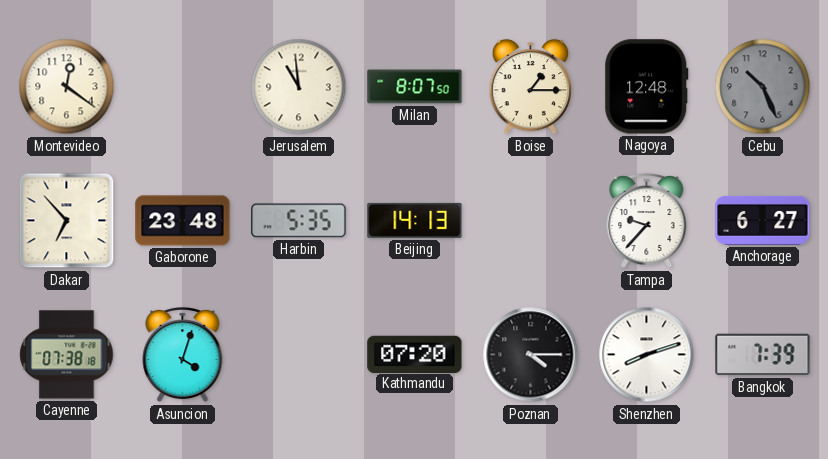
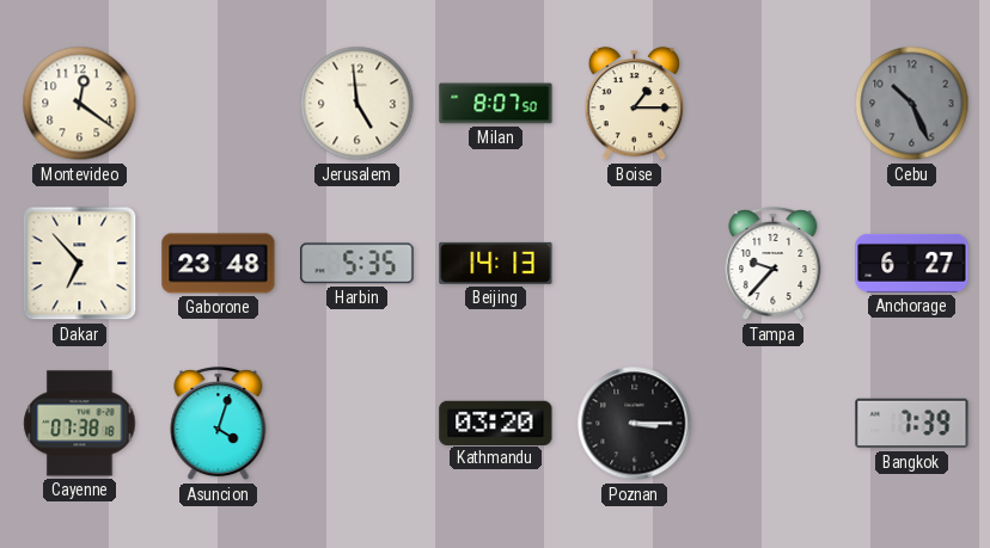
Jerusalem: 10:59 -> 4:59
Nagoya: 12:48 -> none
Kathmandu: 07:20 -> 03:20
Poznan: 4:15 -> 3:15
Shenzhen: 8:12 -> none
